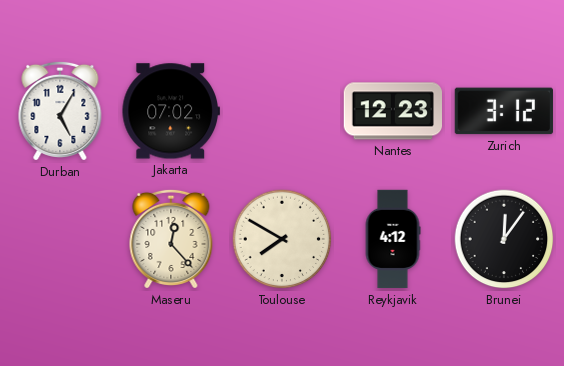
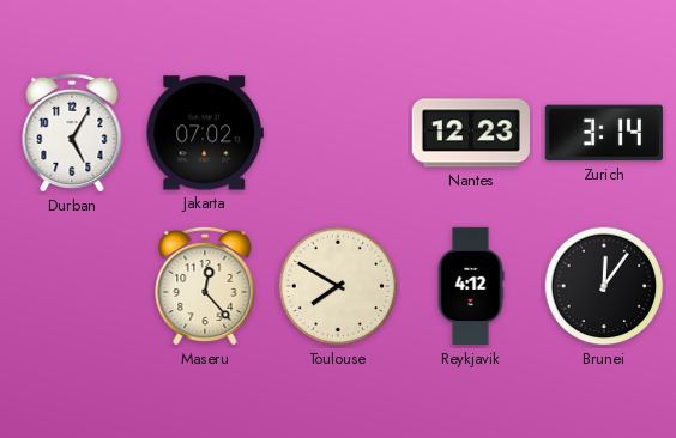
Zurich: 3:12 -> 3:14
